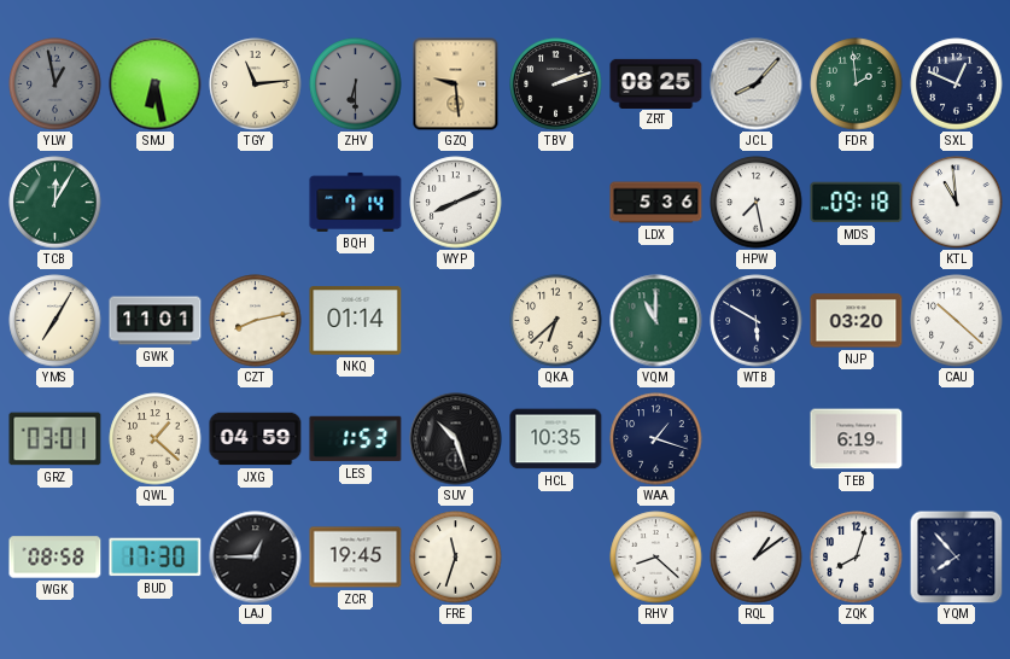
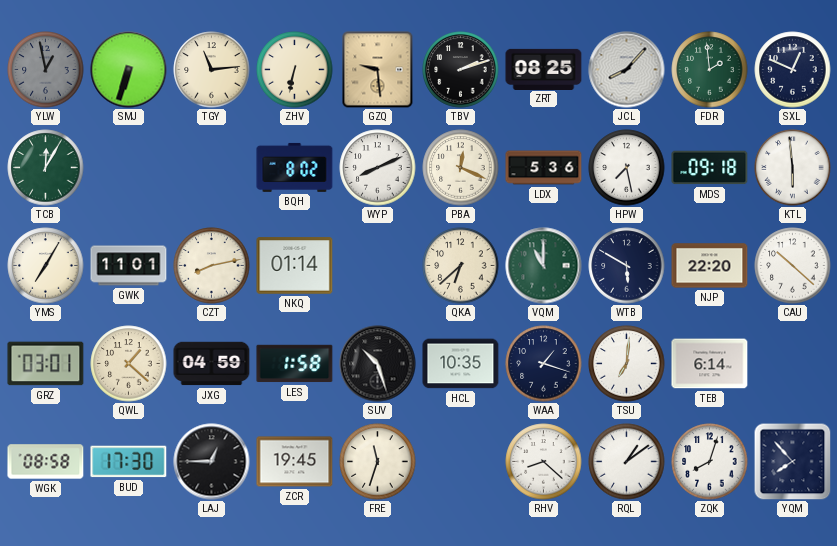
SMJ: 6:28 -> 6:33
ZHV: 6:30 -> 6:32
ZHV dial: grey -> cream
BQH: 7:14 -> 8:02
PBA: none -> 12:19
KTL: 10:59 -> 5:59
NJP: 03:20 -> 22:20
LES: 1:53 -> 1:58
TSU: none -> 7:01
TEB: 6:19 -> 6:14
